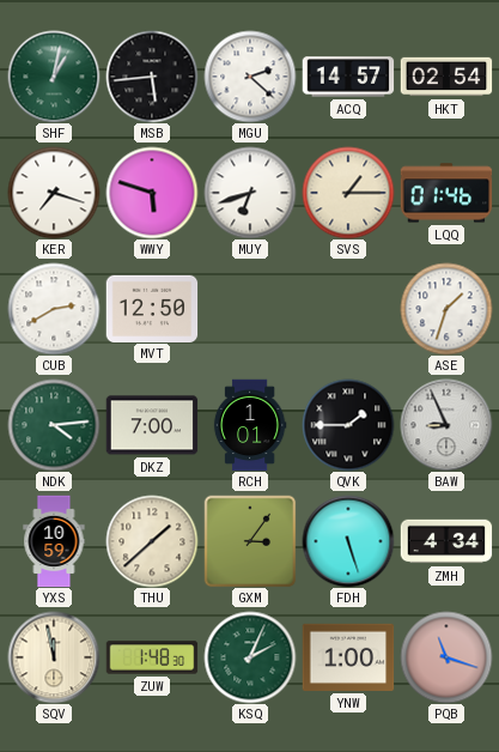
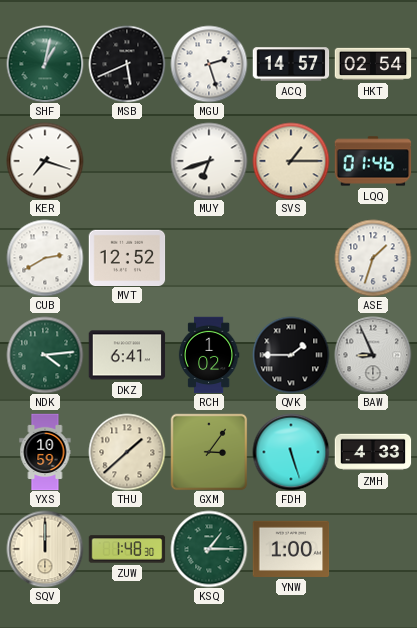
MSB: 5:44 -> 5:41
MGU: 2:22 -> 2:27
WWY: 5:48 -> none
MVT: 12:50 -> 12:52
DKZ: 7:00 -> 6:41
RCH: 1:01 -> 1:02
ZMH: 4:34 -> 4:33
SQV: 11:58 -> 12:00
KSQ: 2:04 -> 1:15
PQB: 11:18 -> none
